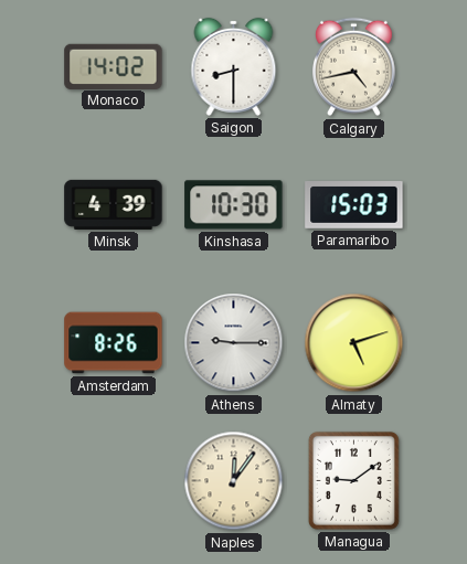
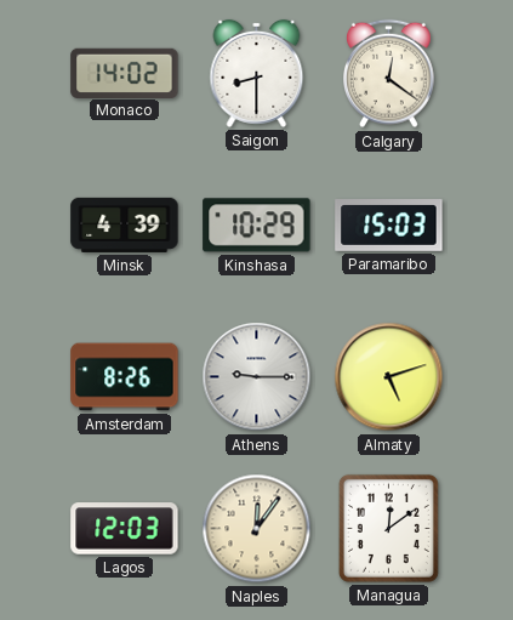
Calgary: 4:43 -> 12:21
Kinshasa: 10:30 -> 10:29
Lagos: none -> 12:03
Managua: 9:09 -> 12:09
